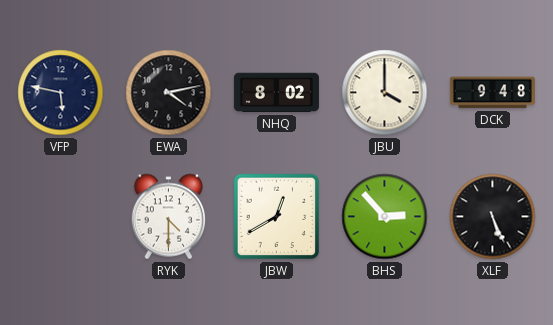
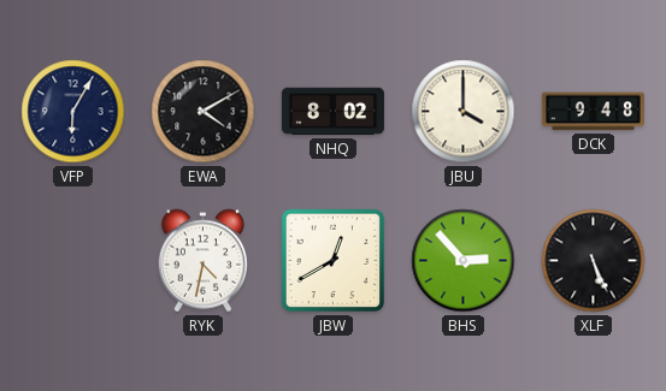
VFP: 5:47 -> 6:05
EWA: 4:13 -> 4:10
RYK: 4:30 -> 4:32
